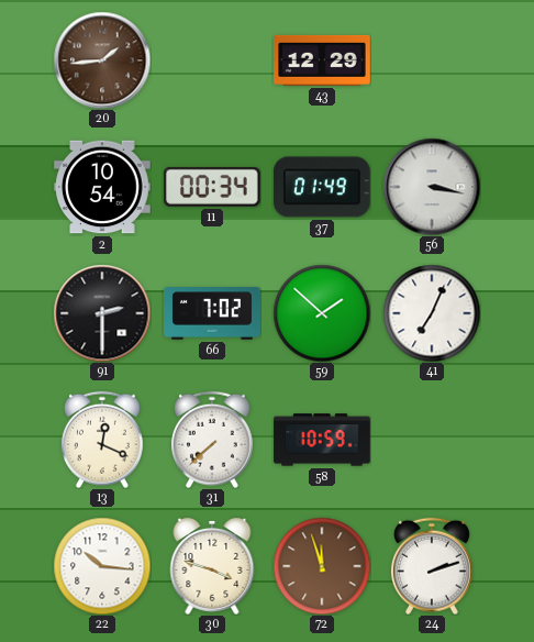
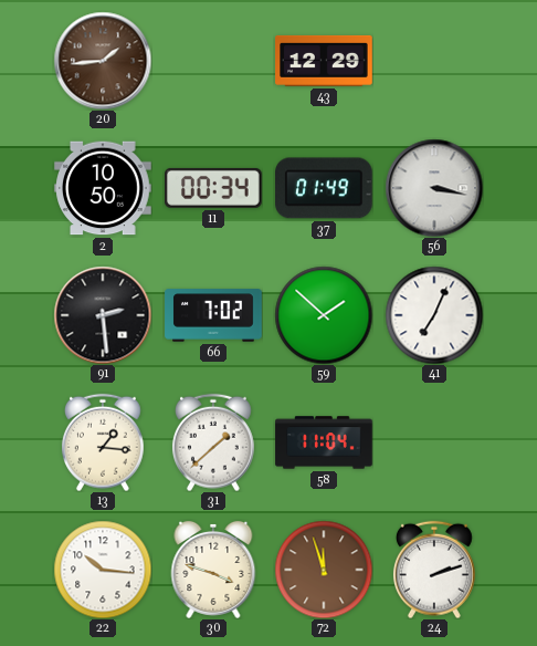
2: 10:54 -> 10:50
91: 2:30 -> 2:29
13: 12:19 -> 1:16
31: 7:38 -> 1:38
58: 10:59 -> 11:04
